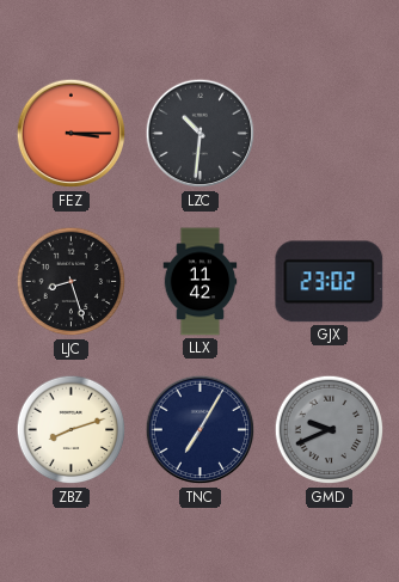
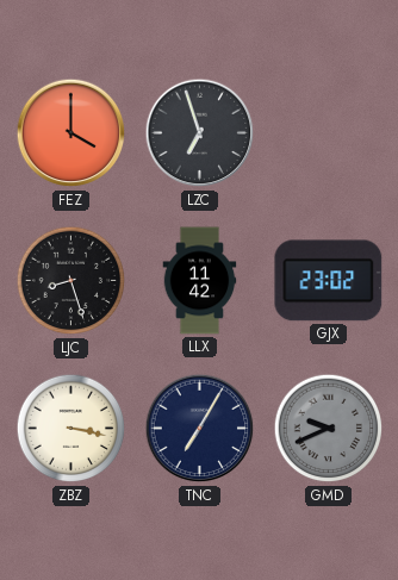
FEZ: 3:15 -> 4:00
LZC: 10:31 -> 6:57
ZBZ: 8:12 -> 3:17
